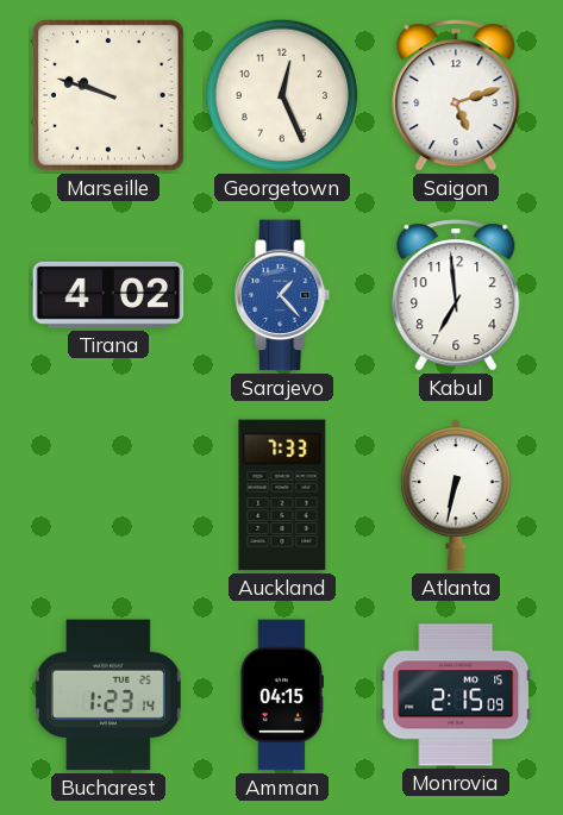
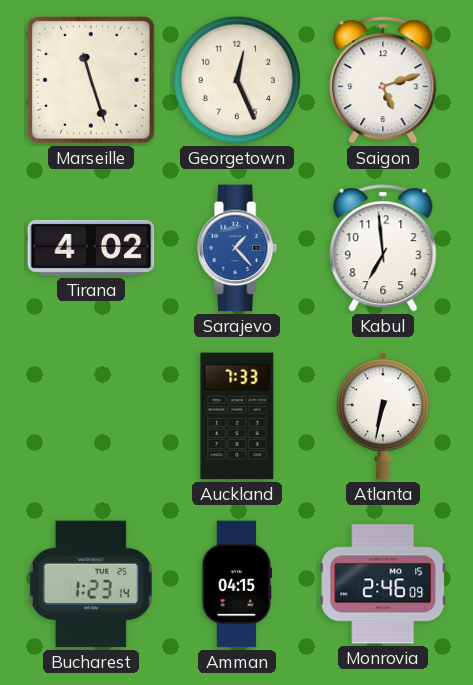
Marseille: 9:48 -> 11:27
Monrovia: 2:15 -> 2:46
